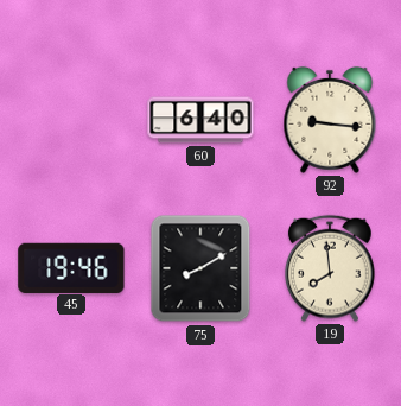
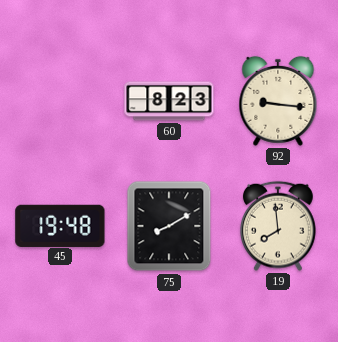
60: 6:40 -> 8:23
45: 19:46 -> 19:48
